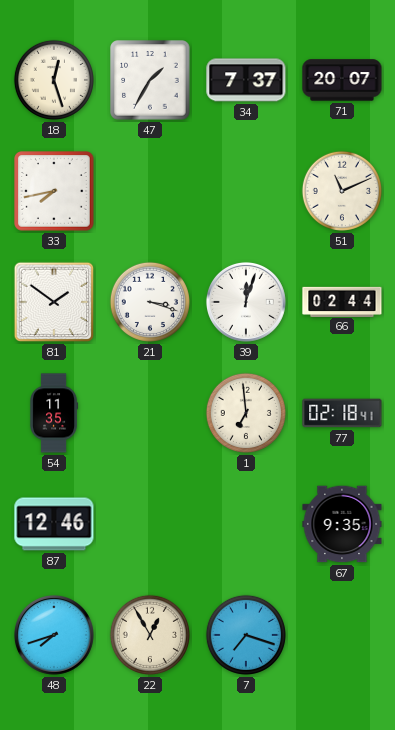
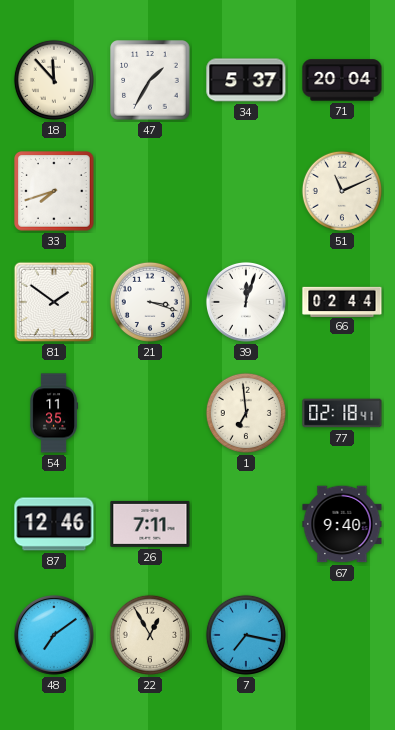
18: 12:27 -> 11:53
34: 7:37 -> 5:37
71: 20:07 -> 20:04
33: 7:43 -> 7:42
26: none -> 7:11
67: 9:35 -> 9:40
48: 7:42 -> 7:09
7: 7:18 -> 7:17
